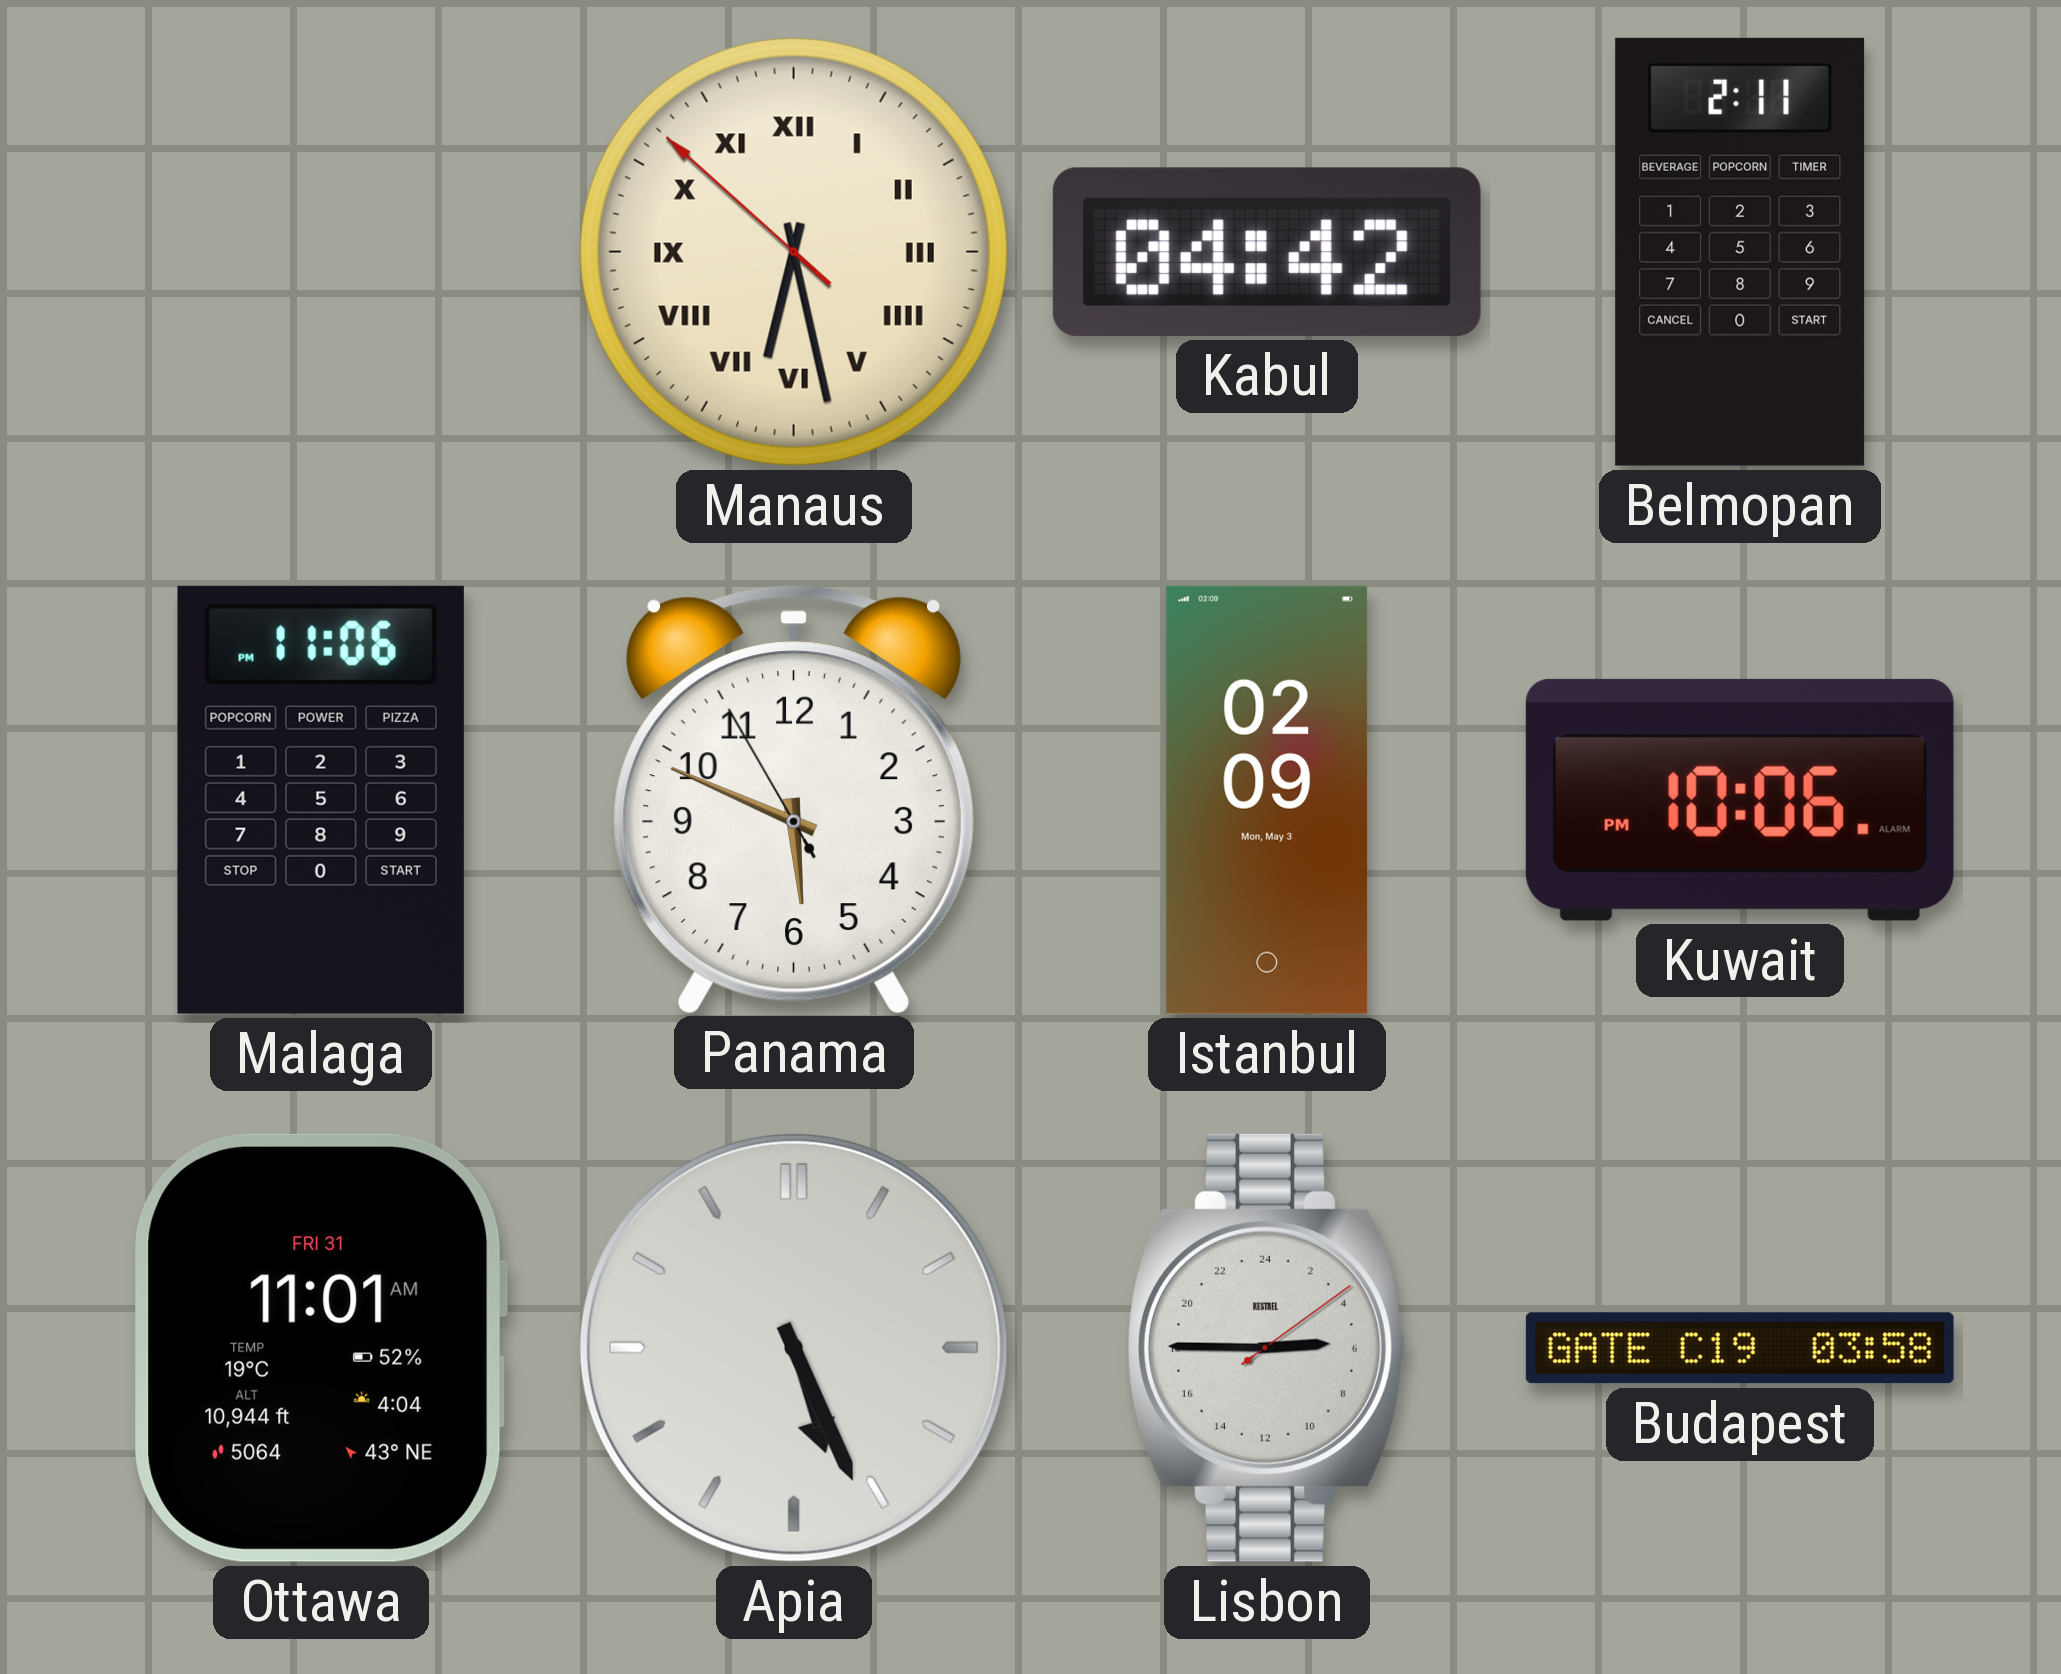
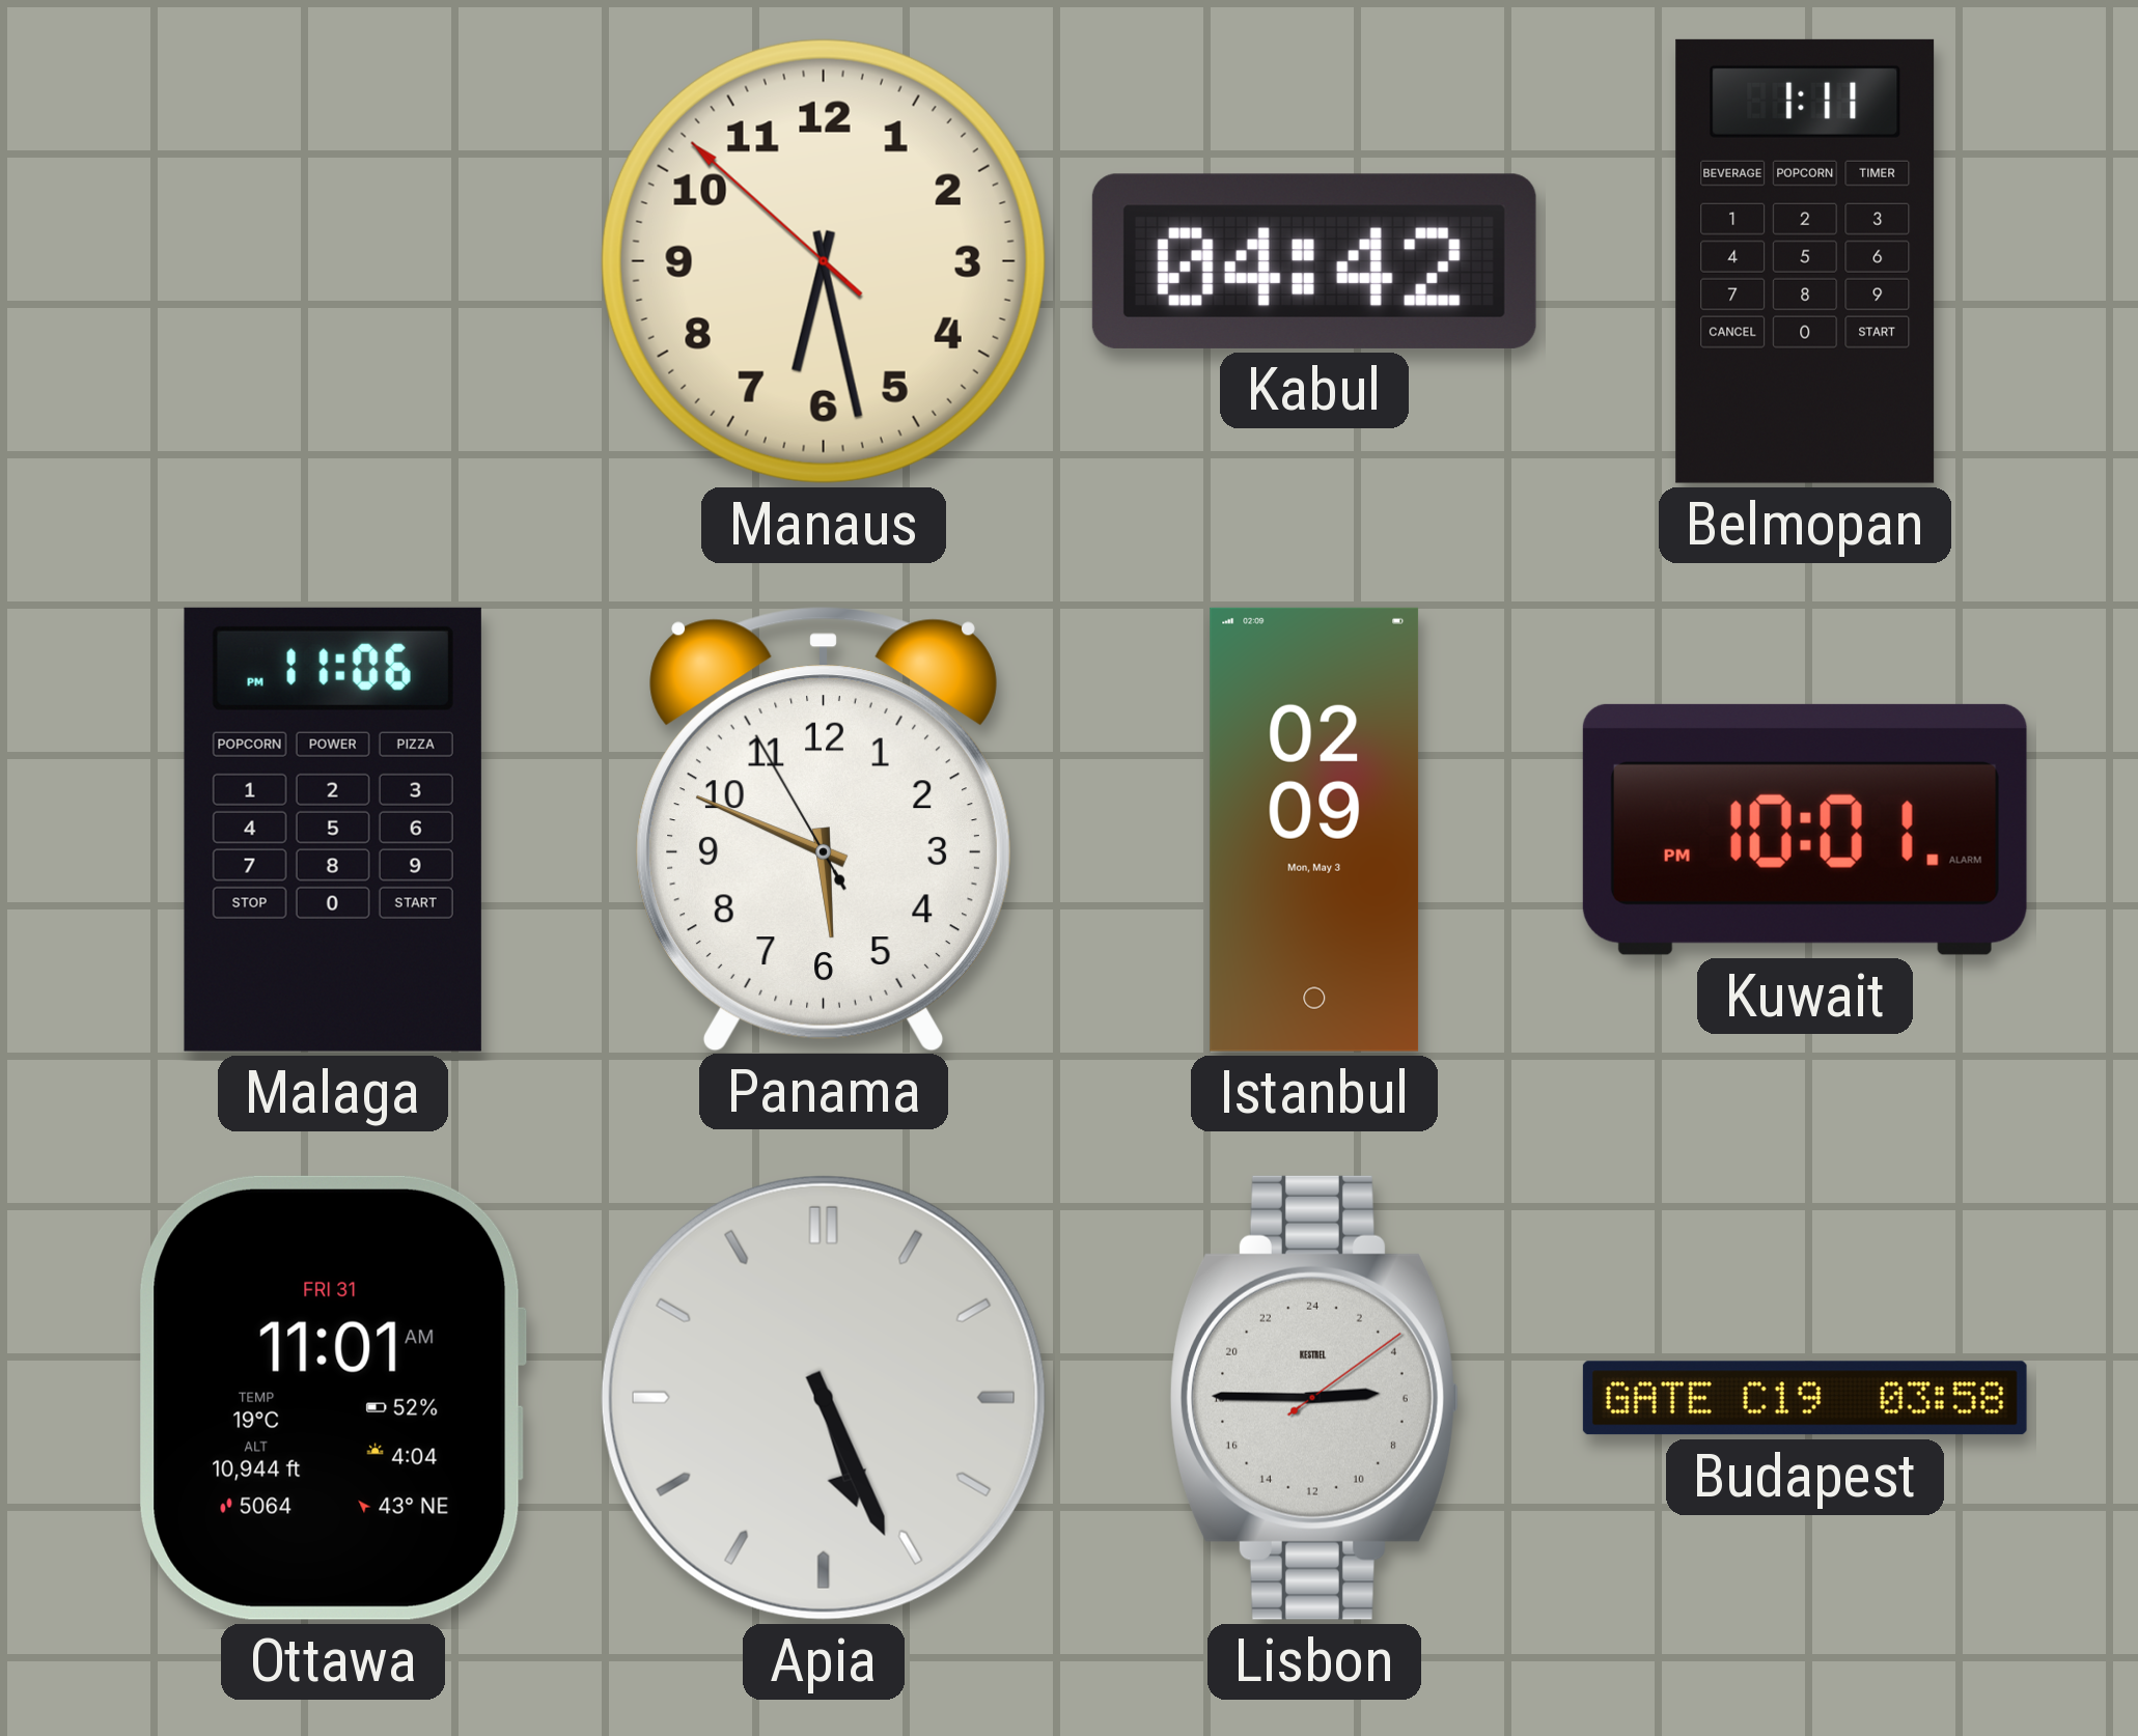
Manaus numerals: Roman -> Arabic
Belmopan: 2:11 -> 1:11
Kuwait: 10:06 -> 10:01
